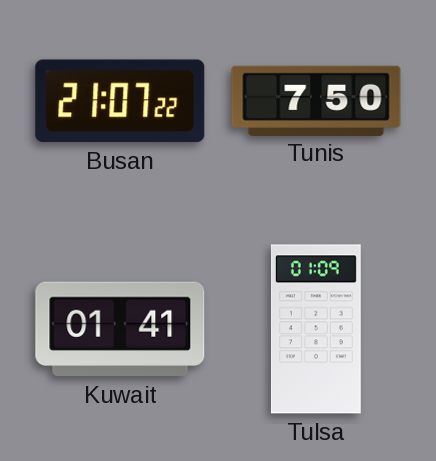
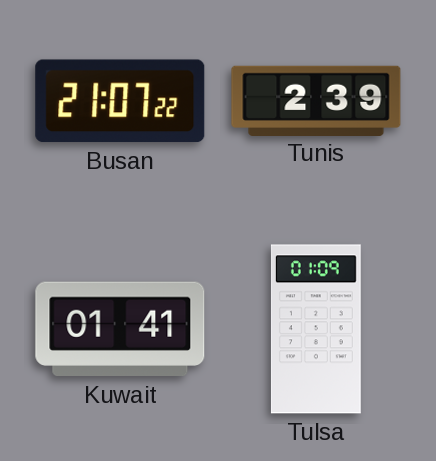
Tunis: 7:50 -> 2:39
